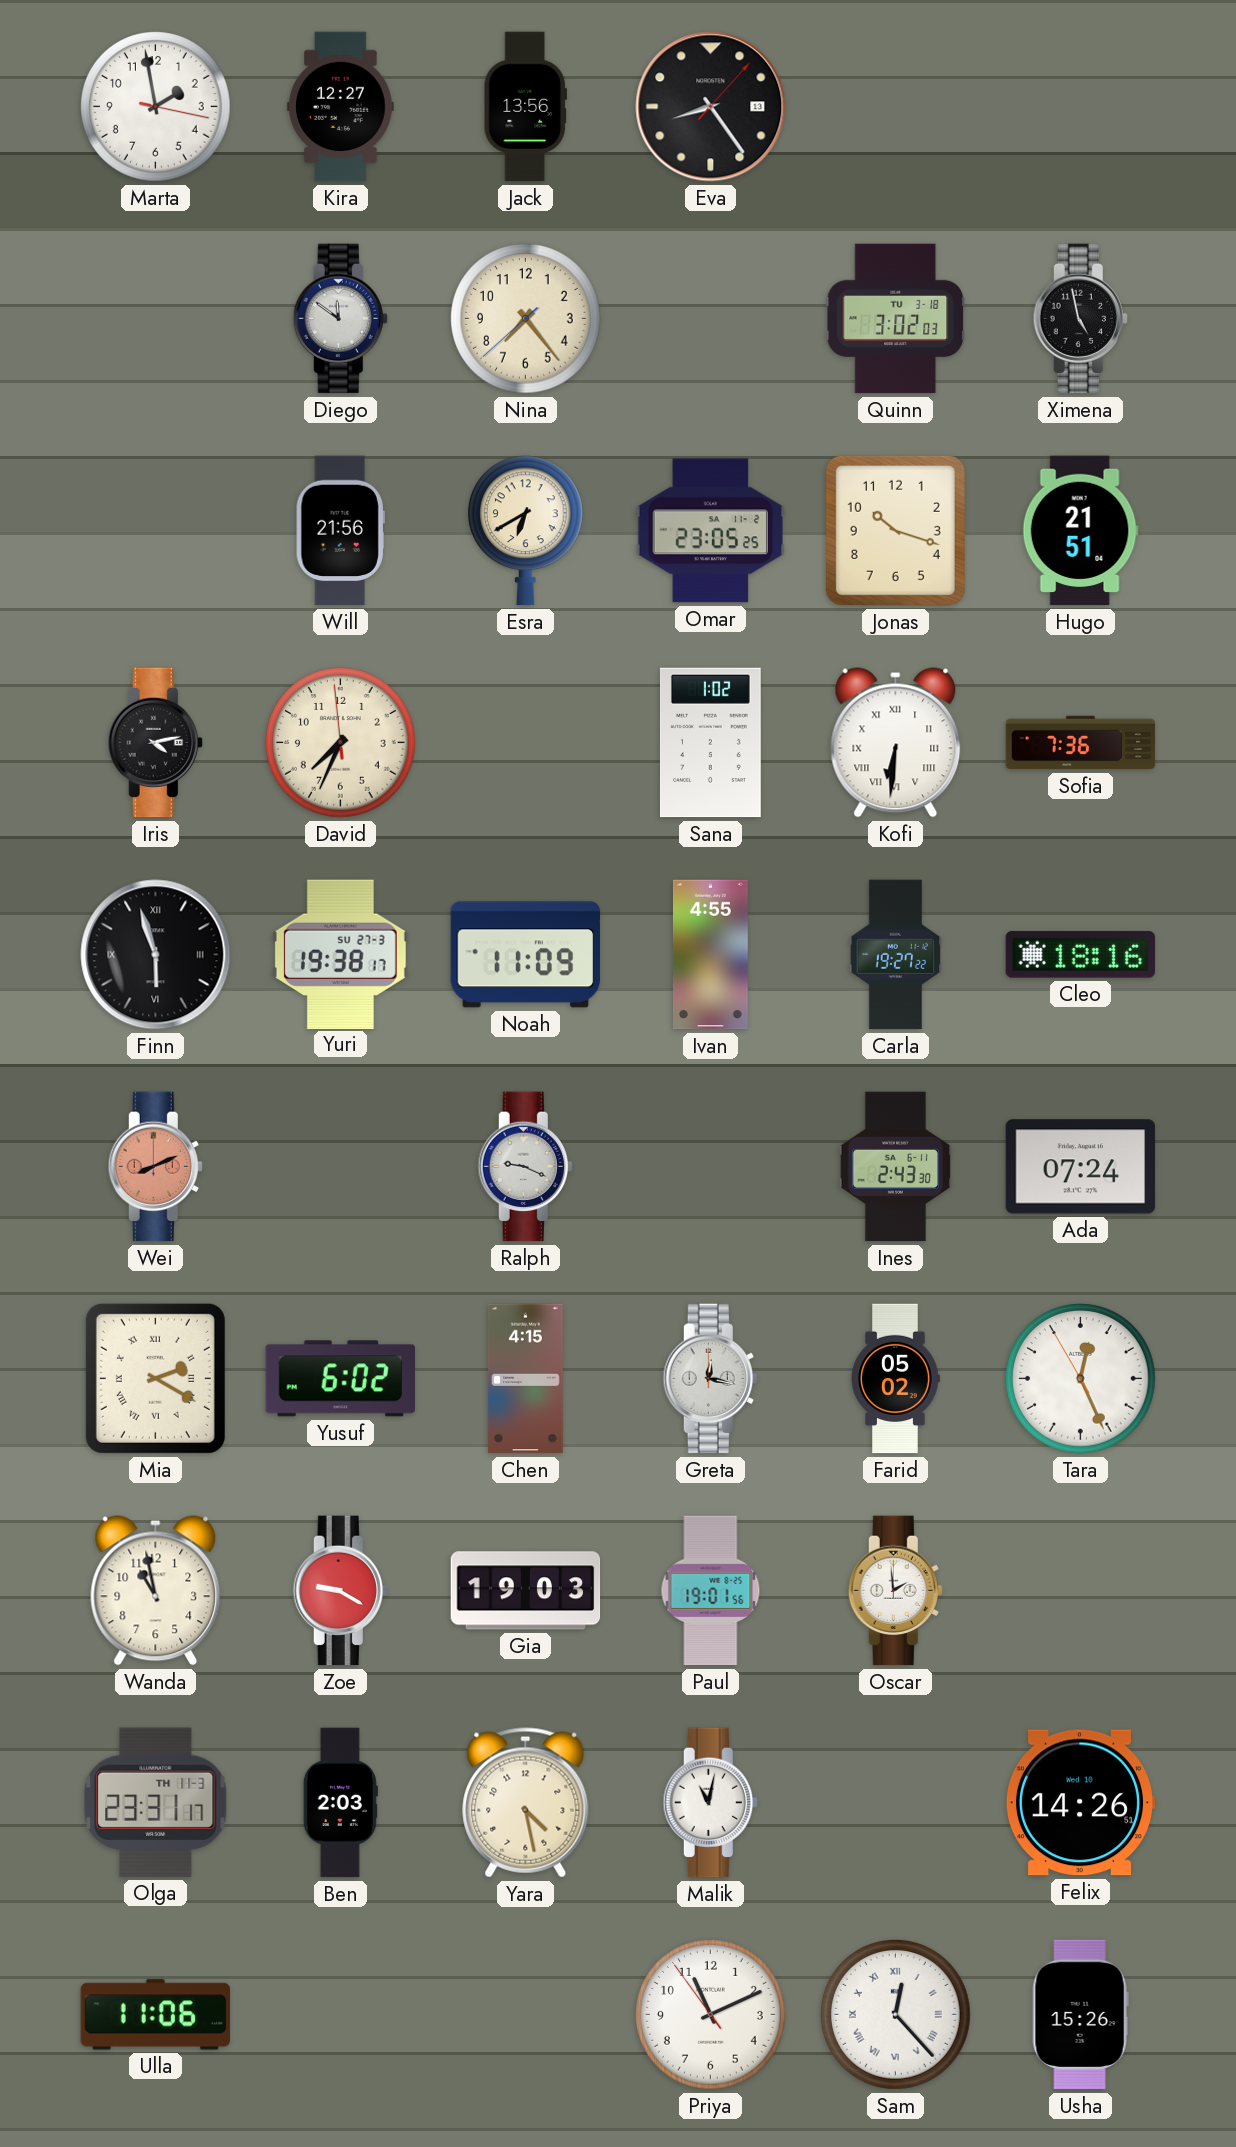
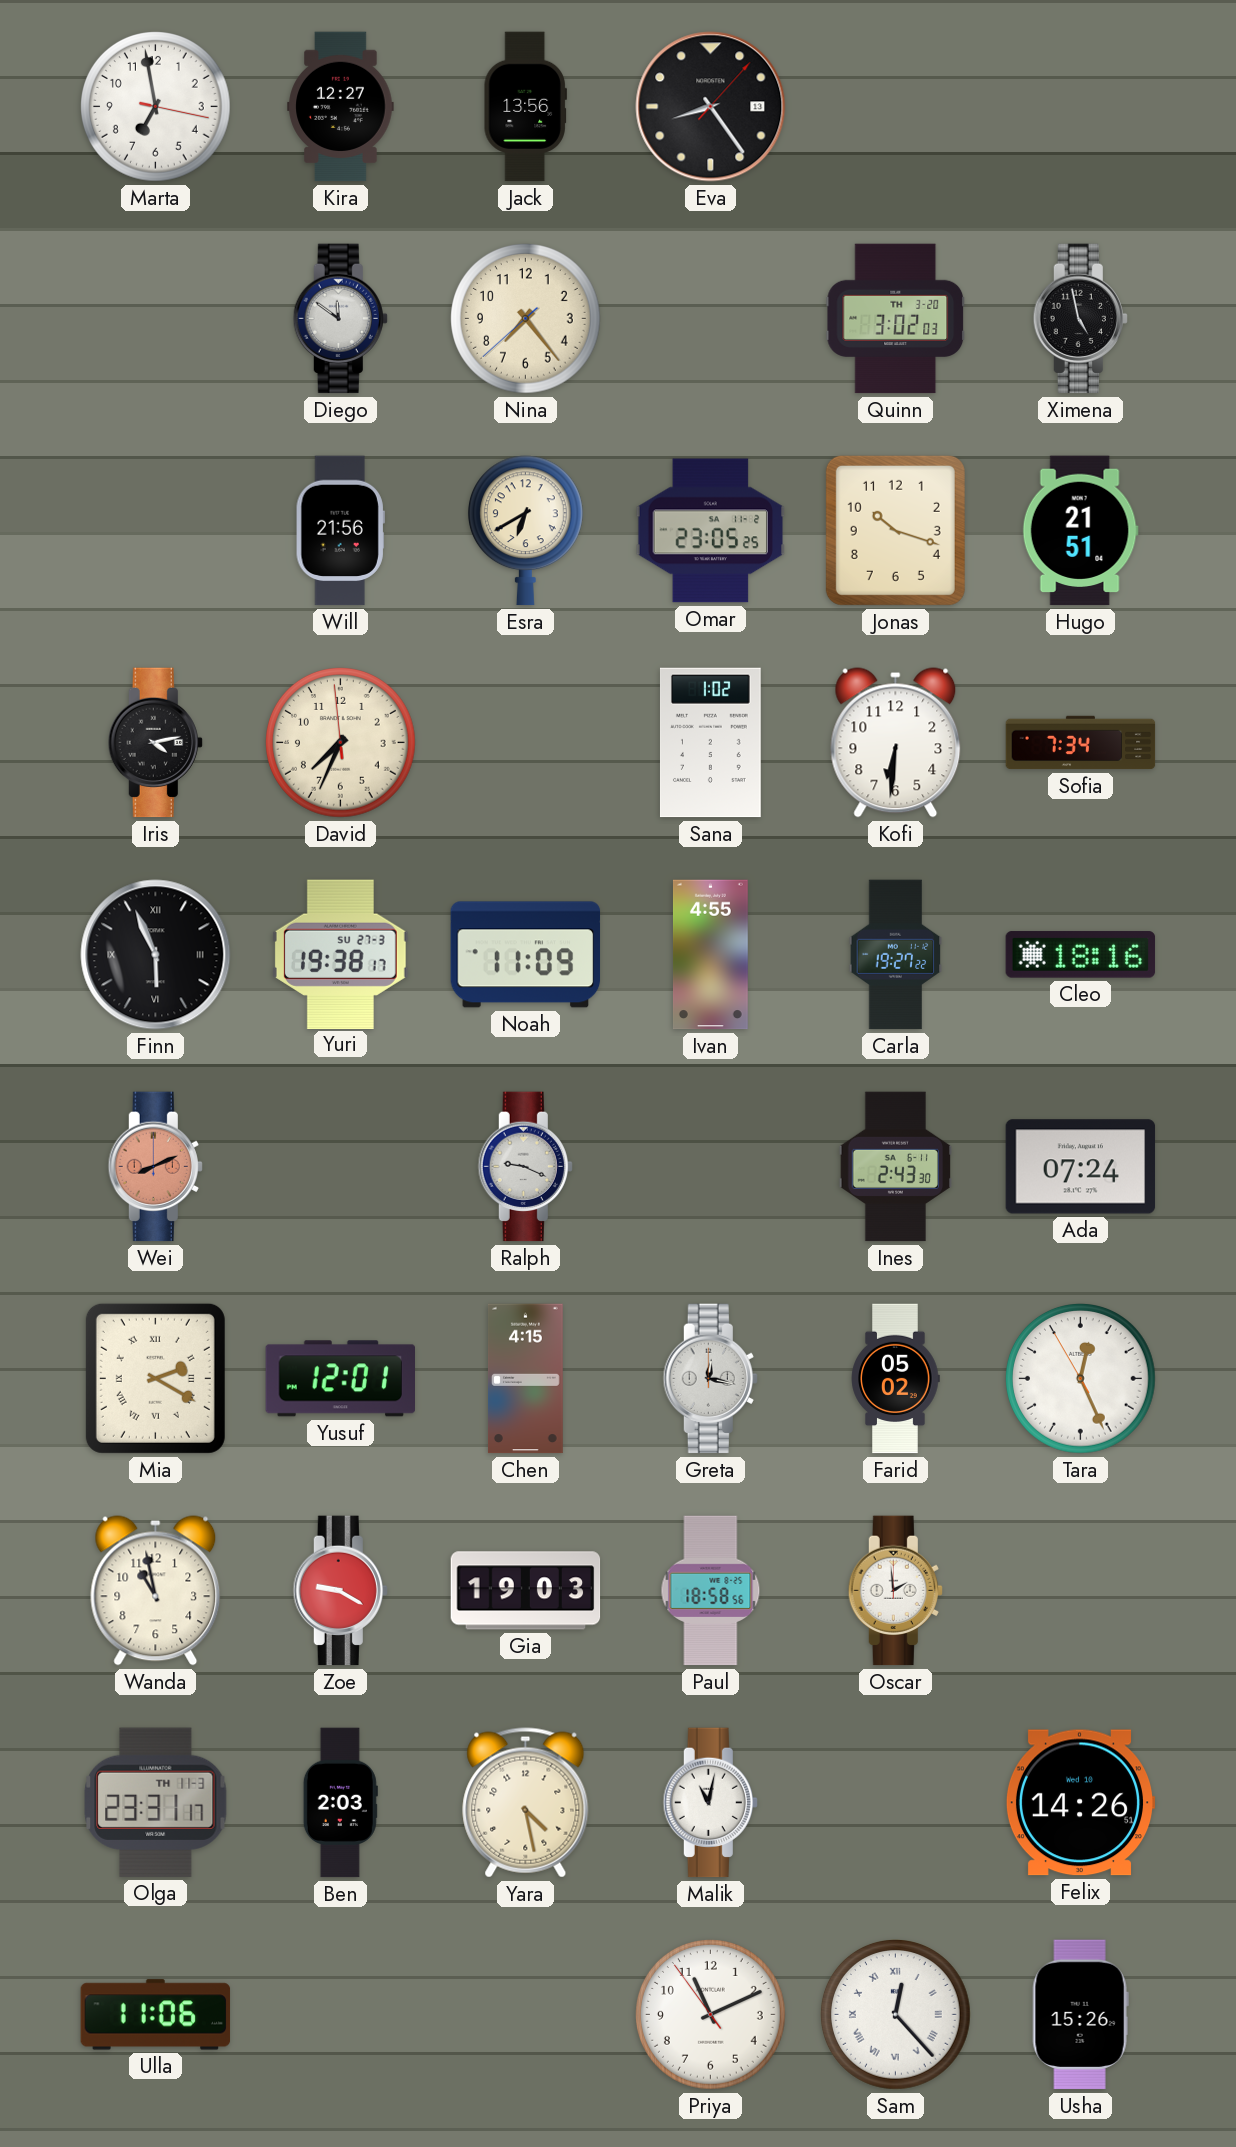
Marta: 1:58 -> 6:58
Quinn date: TU 3-18 -> TH 3-20
Kofi numerals: Roman -> Arabic
Sofia: 7:36 -> 7:34
Finn: 5:57 -> 5:56
Yusuf: 6:02 -> 12:01
Paul: 19:01 -> 18:58
